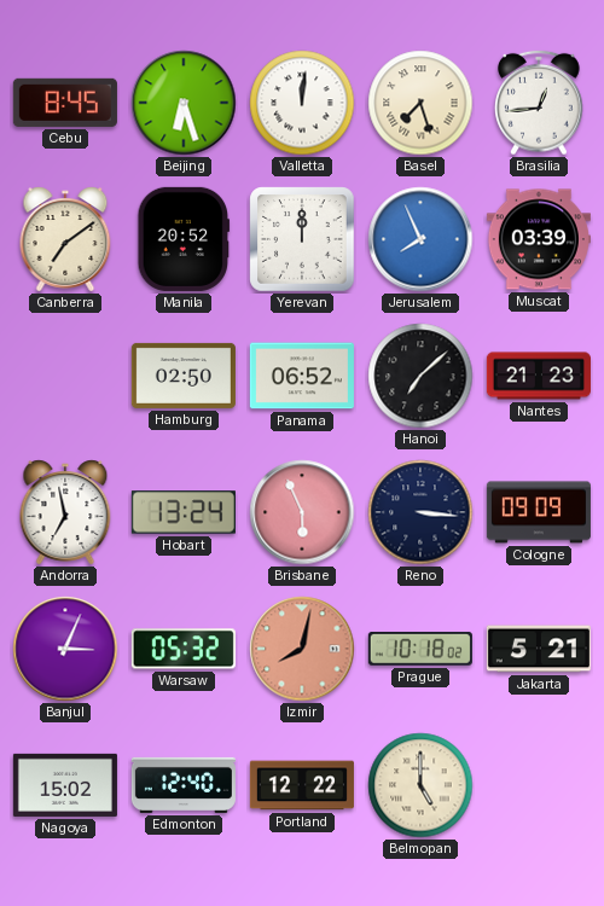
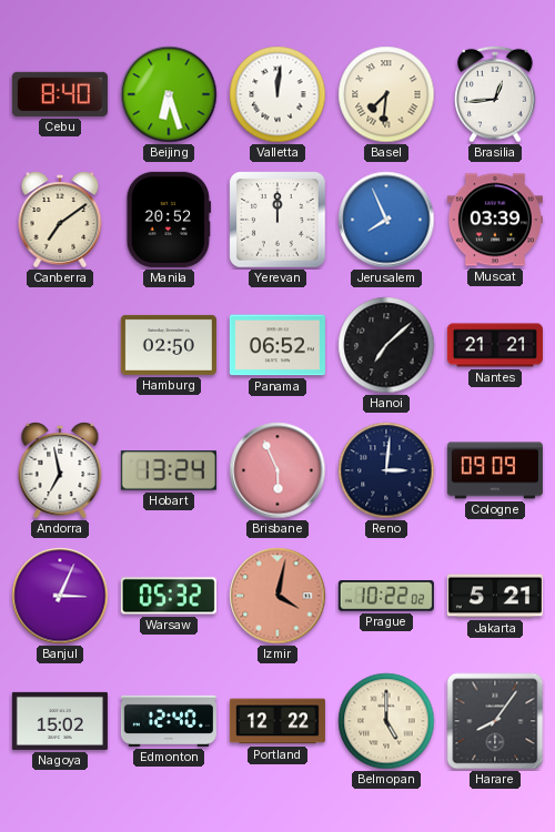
Cebu: 8:45 -> 8:40
Basel: 7:27 -> 7:31
Nantes: 21:23 -> 21:21
Reno: 3:16 -> 3:01
Izmir: 8:02 -> 4:02
Prague: 10:18 -> 10:22
Harare: none -> 8:06
